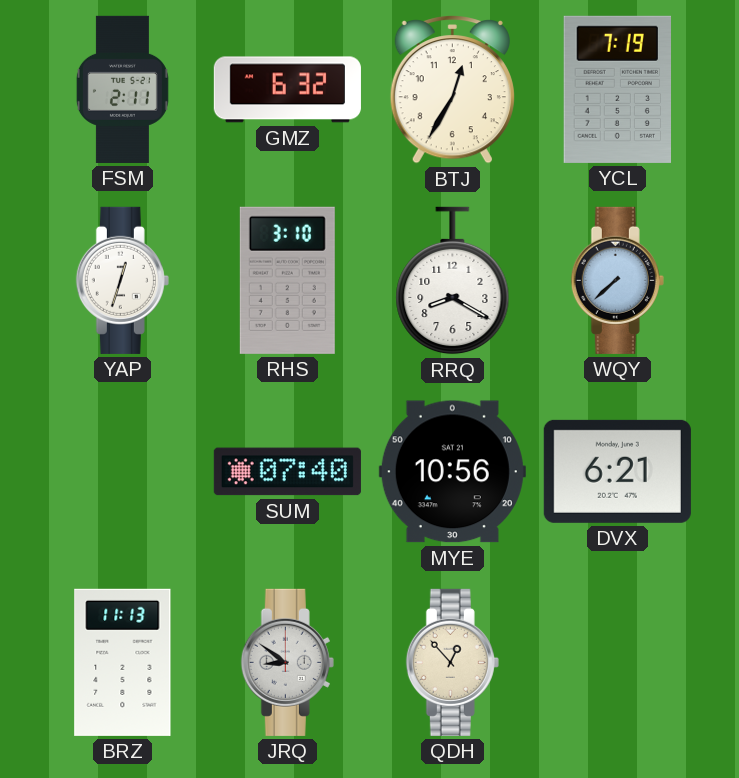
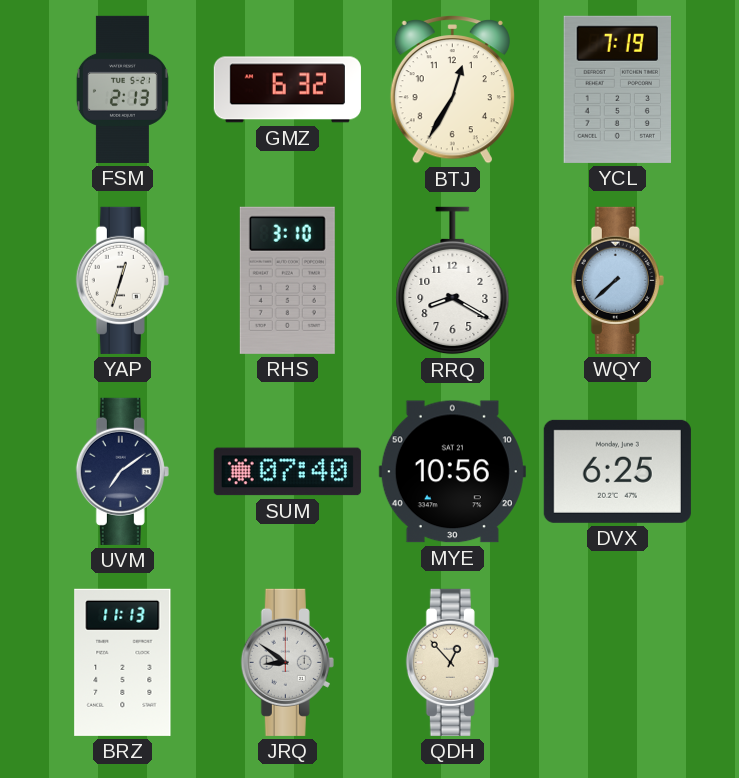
FSM: 2:11 -> 2:13
UVM: none -> 7:09
DVX: 6:21 -> 6:25
